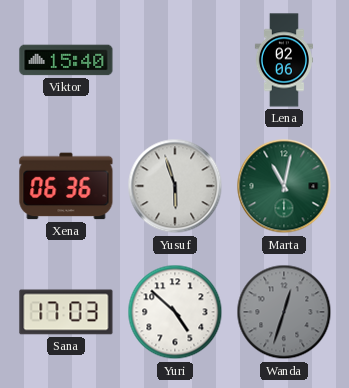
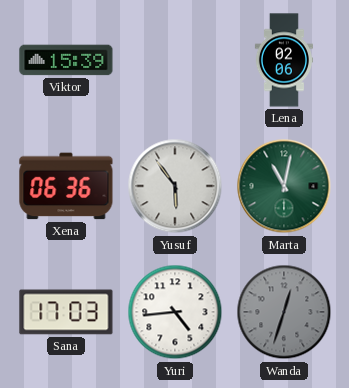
Viktor: 15:40 -> 15:39
Yusuf: 5:57 -> 5:54
Yuri: 4:52 -> 4:44
